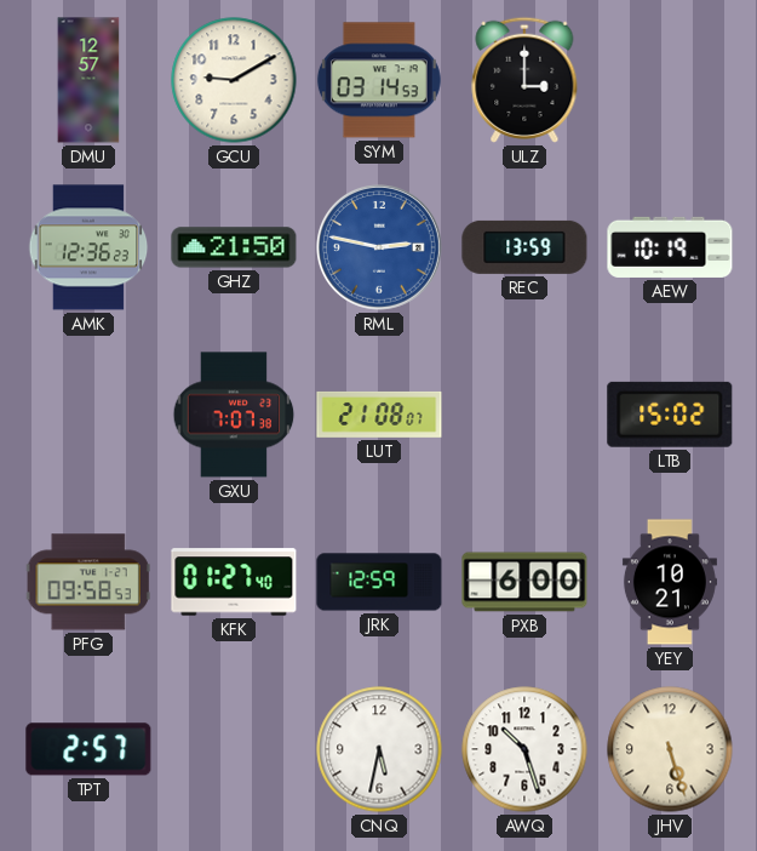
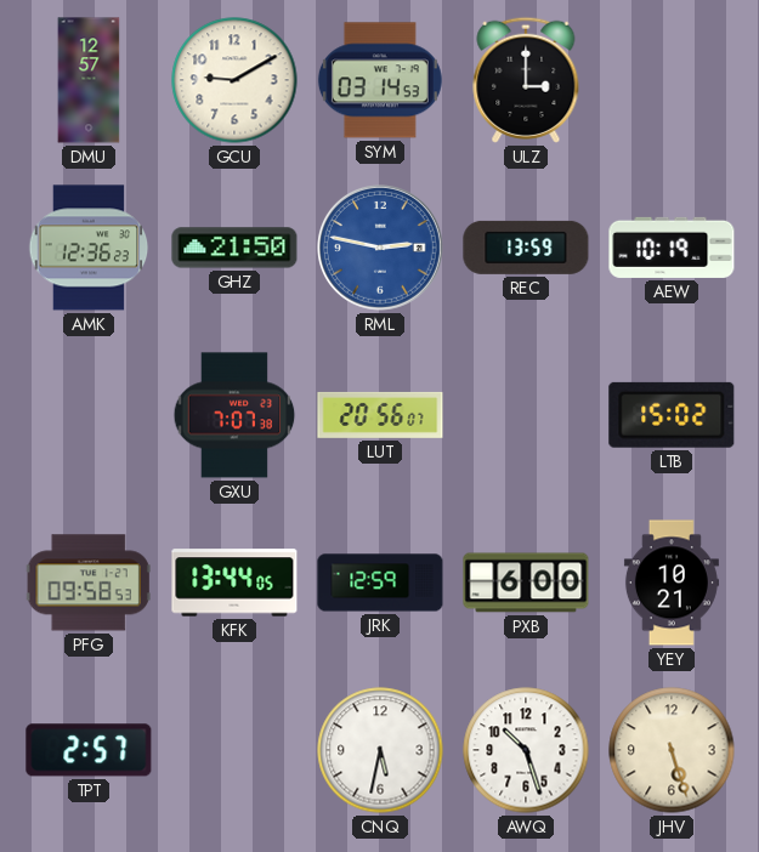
LUT: 21:08 -> 20:56
KFK: 01:27 -> 13:44
